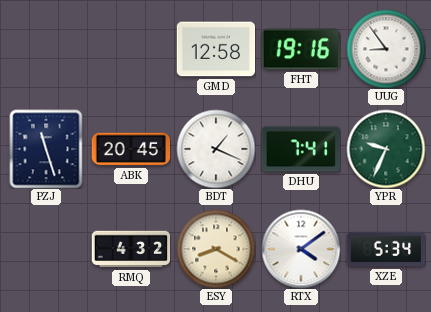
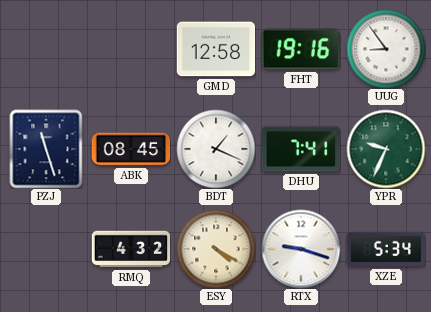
ABK: 20:45 -> 08:45
ESY: 8:20 -> 4:20
RTX: 4:09 -> 9:18
